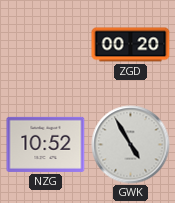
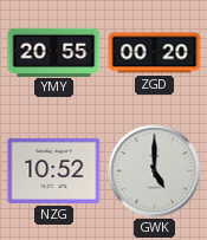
YMY: none -> 20:55
GWK: 4:55 -> 5:00
